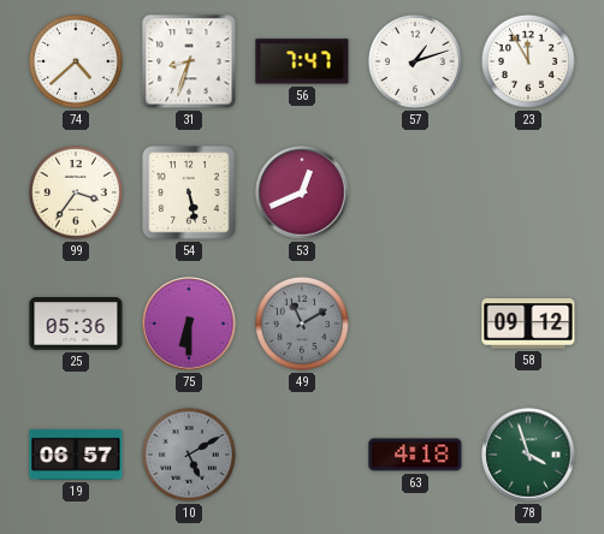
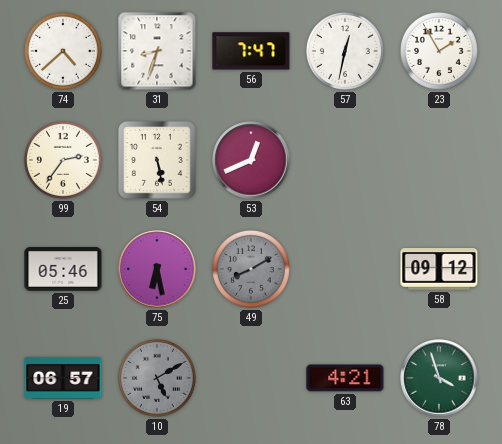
57: 1:12 -> 12:32
23: 11:55 -> 1:55
99: 3:36 -> 2:36
25: 05:36 -> 05:46
75: 6:30 -> 6:28
49: 11:10 -> 8:10
63: 4:18 -> 4:21
